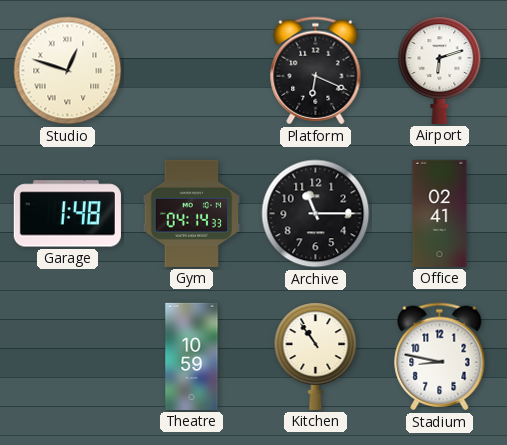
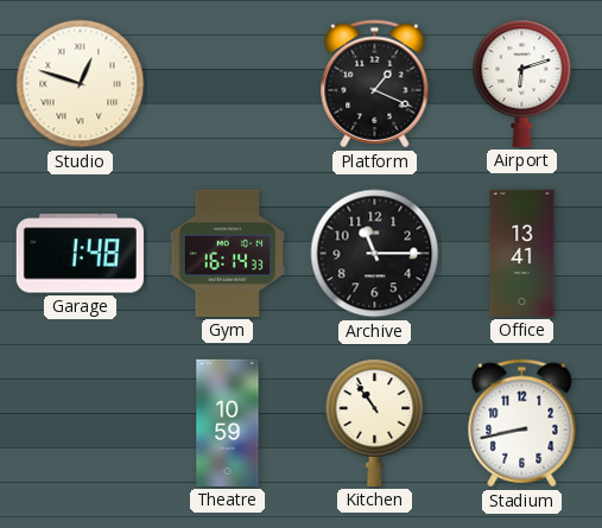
Platform: 6:19 -> 1:19
Gym: 04:14 -> 16:14
Office: 02:41 -> 13:41
Stadium: 8:47 -> 8:43
